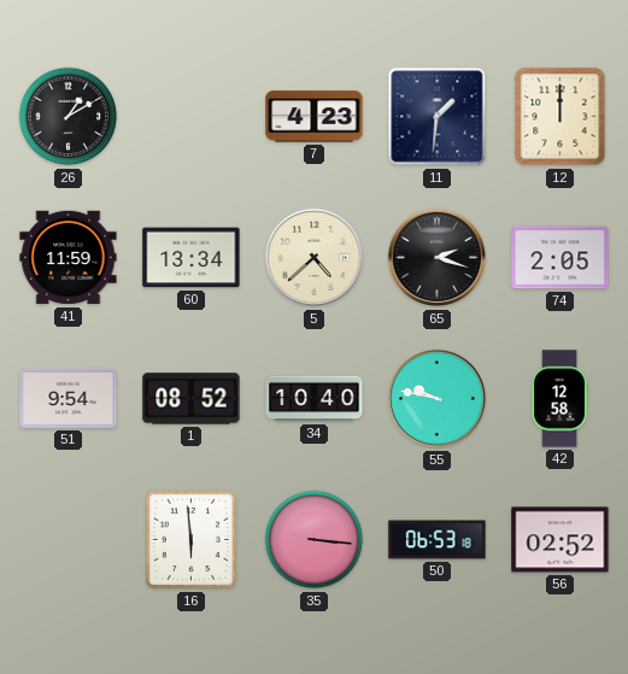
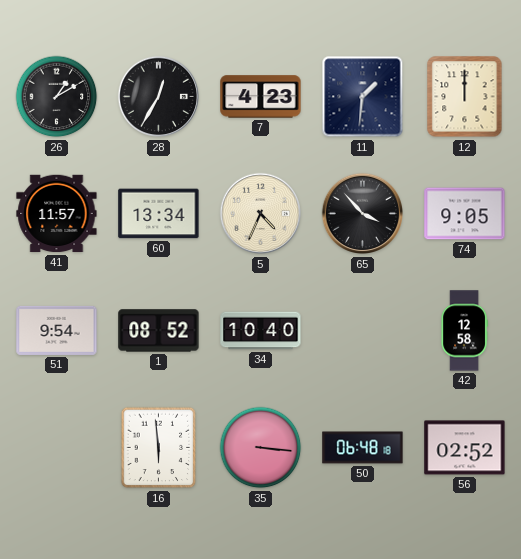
28: none -> 12:35
41: 11:59 -> 11:57
5: 4:38 -> 4:34
65: 2:18 -> 3:53
74: 2:05 -> 9:05
55: 9:47 -> none
50: 06:53 -> 06:48
